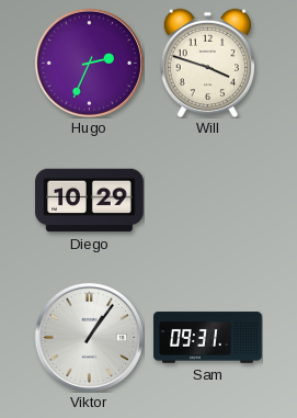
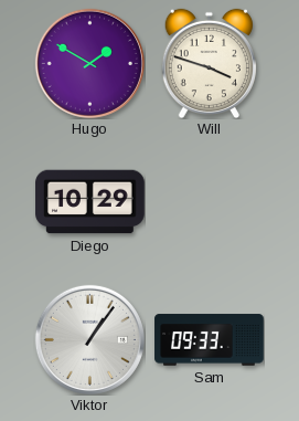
Hugo: 2:34 -> 1:50
Sam: 09:31 -> 09:33
